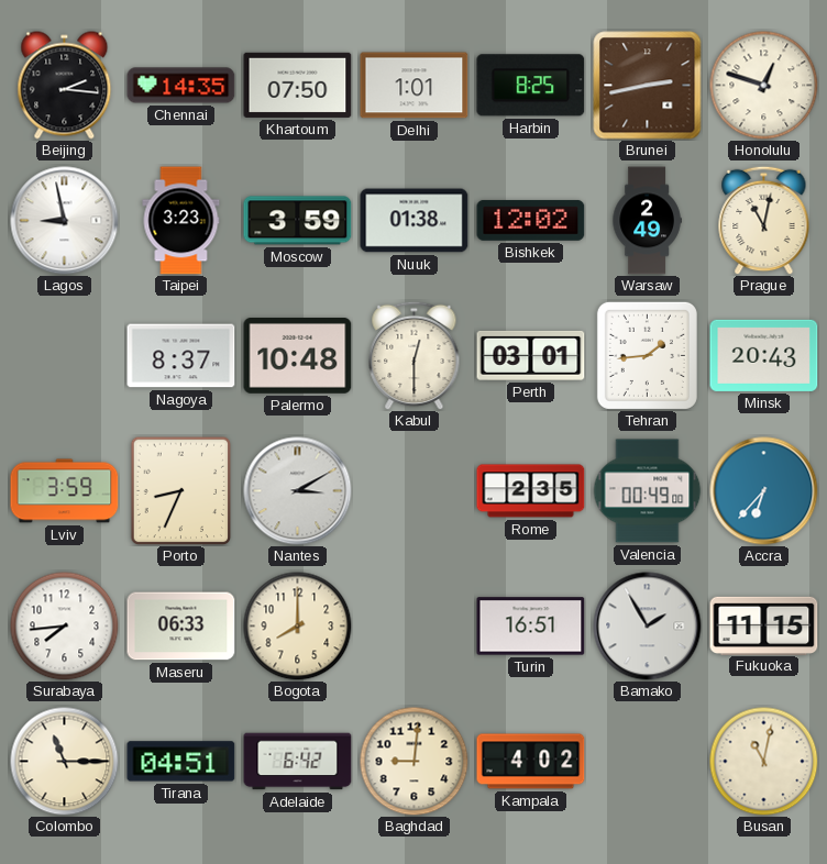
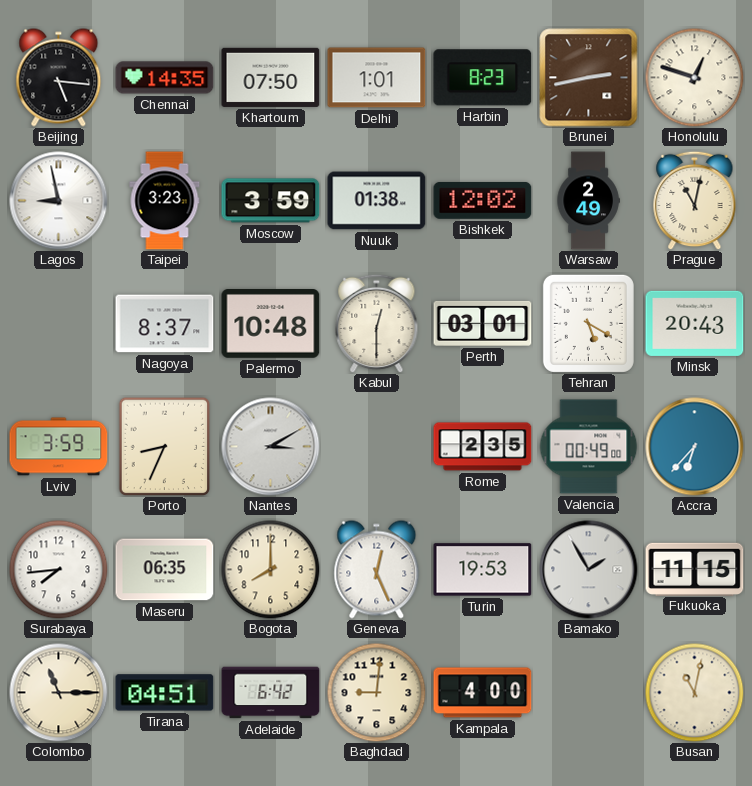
Beijing: 2:16 -> 5:16
Harbin: 8:25 -> 8:23
Tehran: 1:44 -> 5:20
Maseru: 06:33 -> 06:35
Geneva: none -> 12:26
Turin: 16:51 -> 19:53
Kampala: 4:02 -> 4:00
